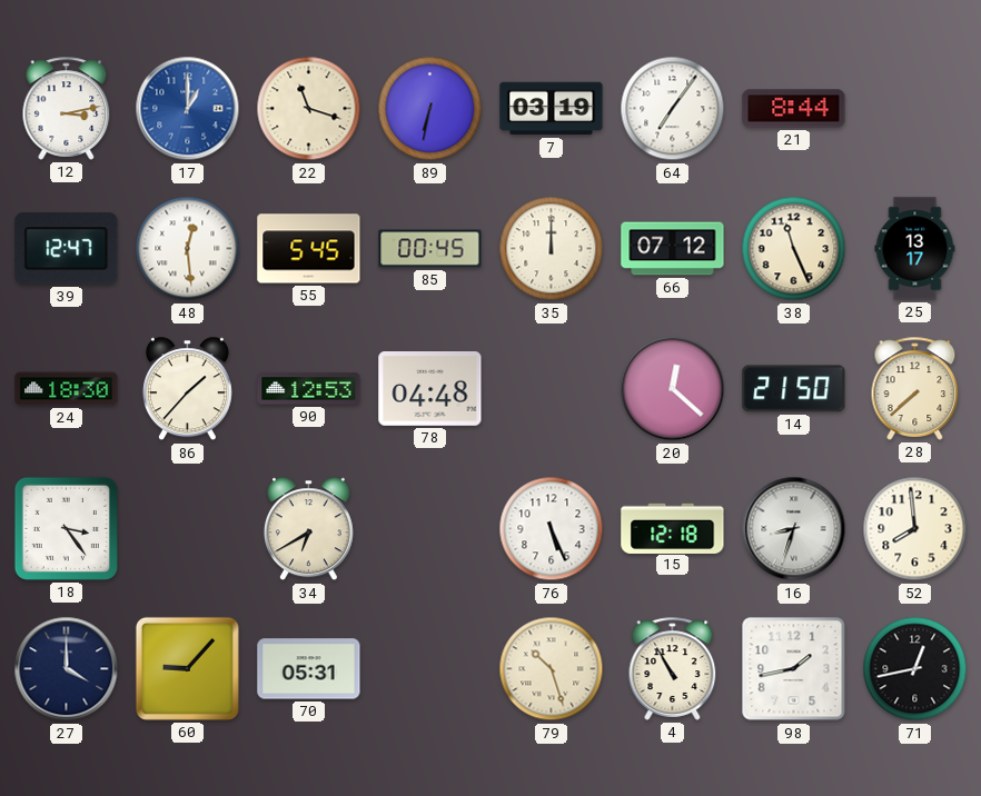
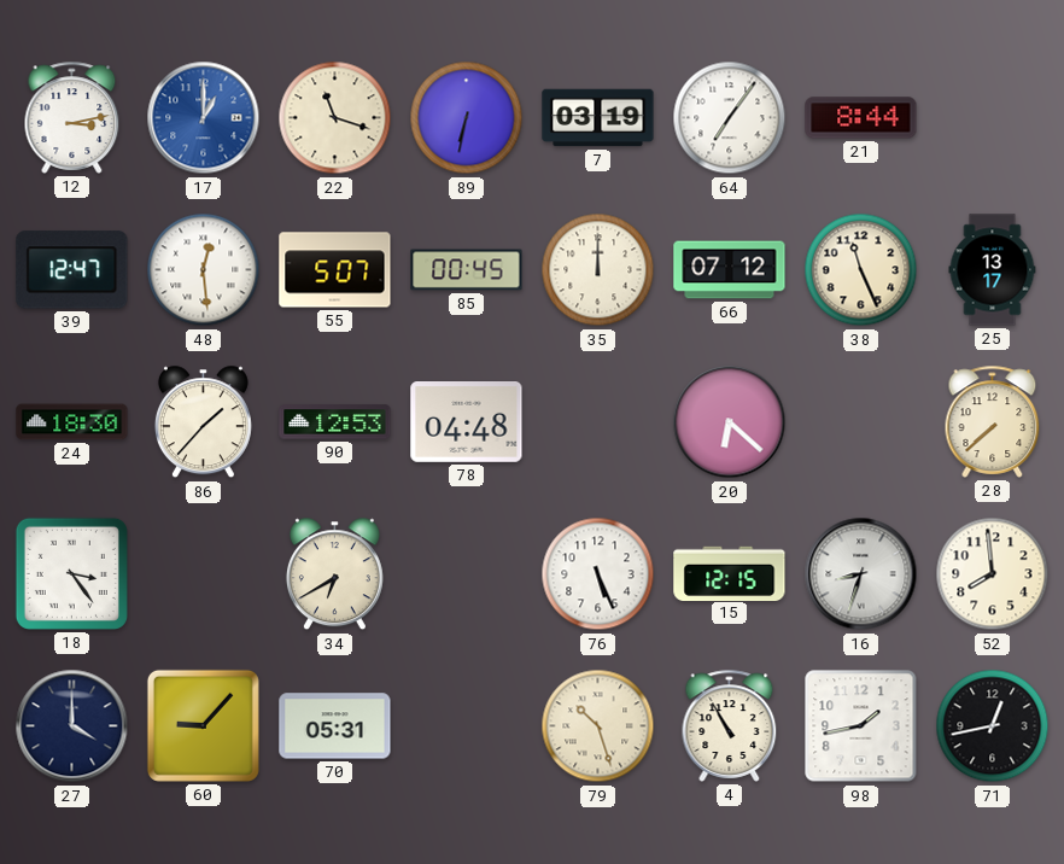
55: 5:45 -> 5:07
20: 12:22 -> 6:22
14: 21:50 -> none
15: 12:18 -> 12:15
